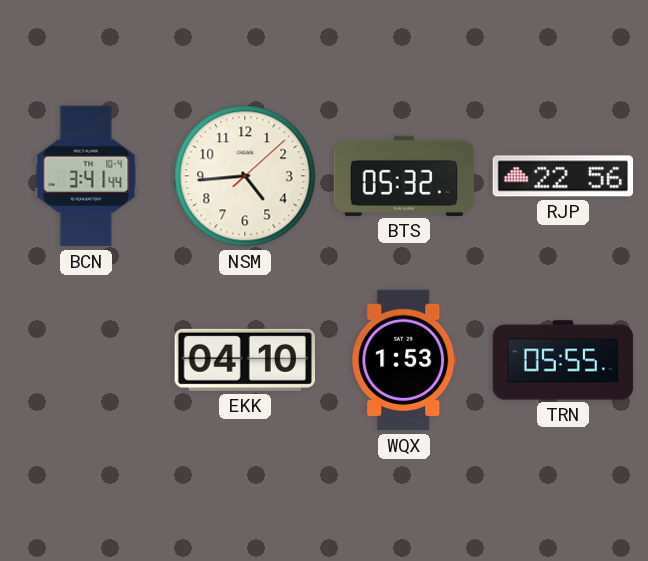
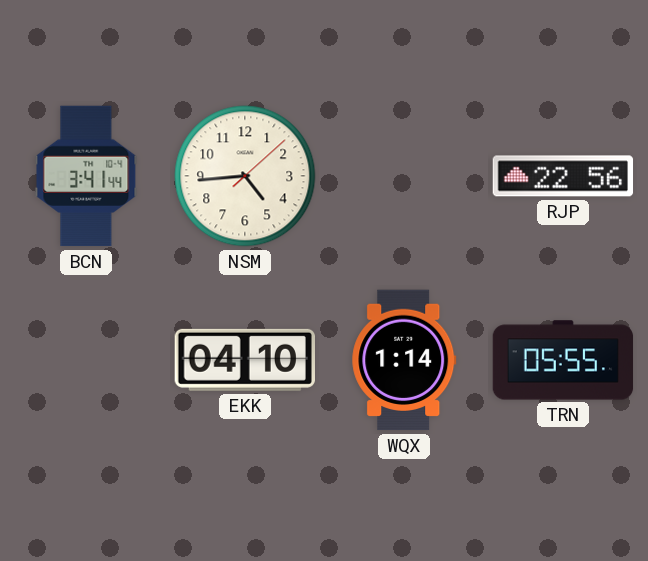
BTS: 05:32 -> none
WQX: 1:53 -> 1:14
